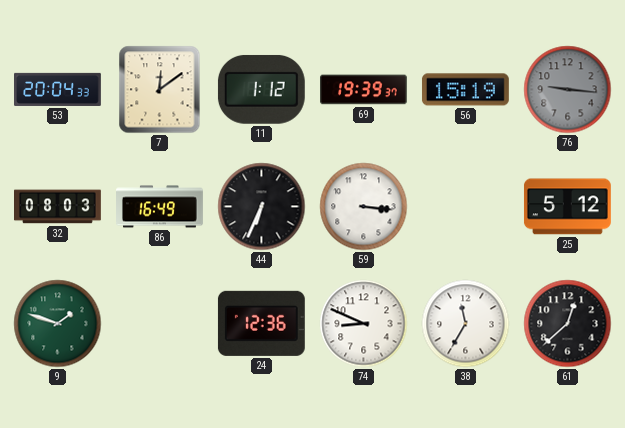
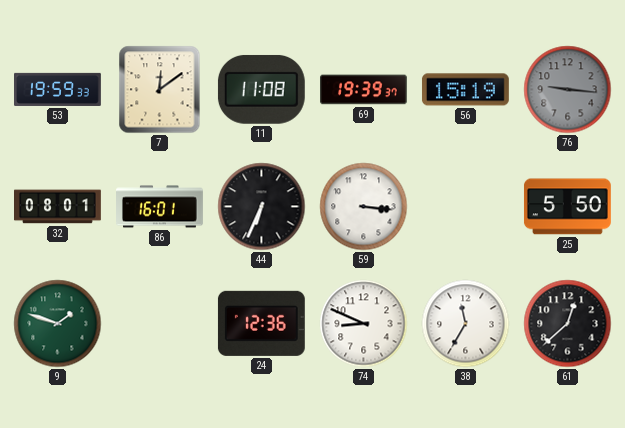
53: 20:04 -> 19:59
11: 1:12 -> 11:08
32: 08:03 -> 08:01
86: 16:49 -> 16:01
25: 5:12 -> 5:50
